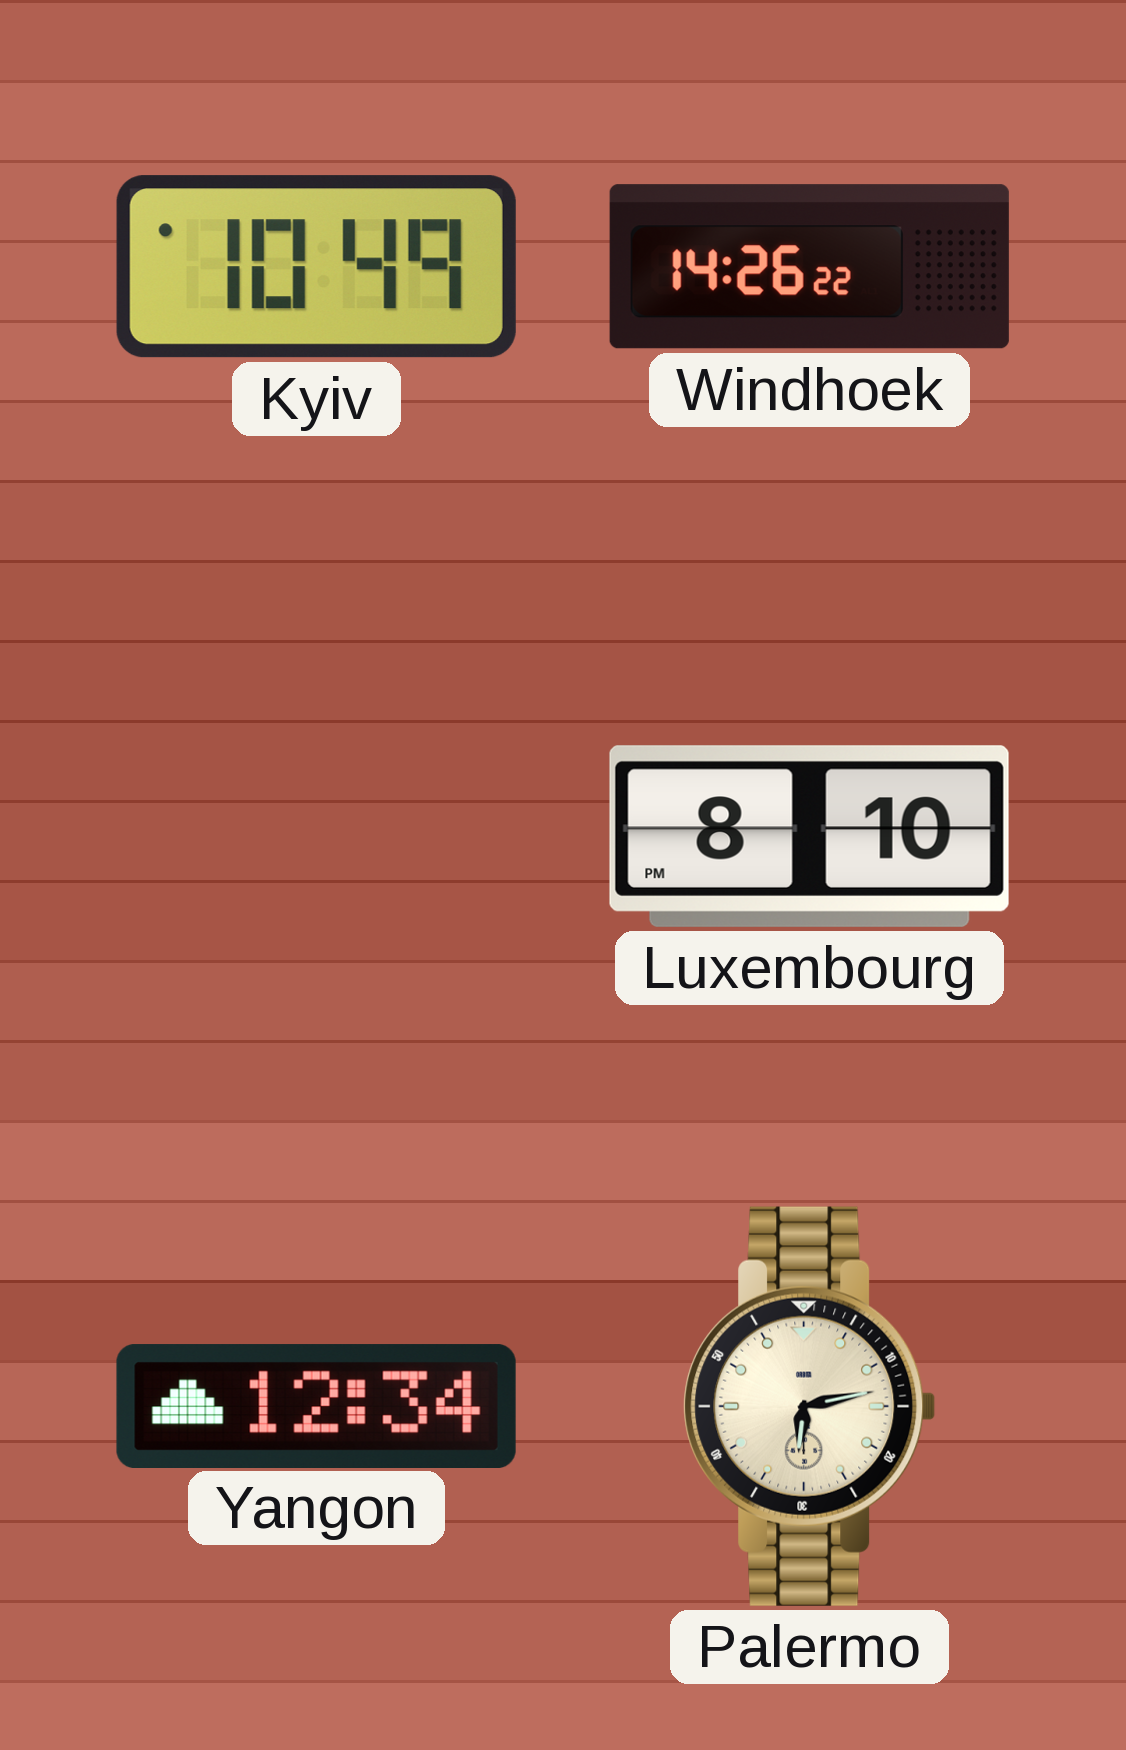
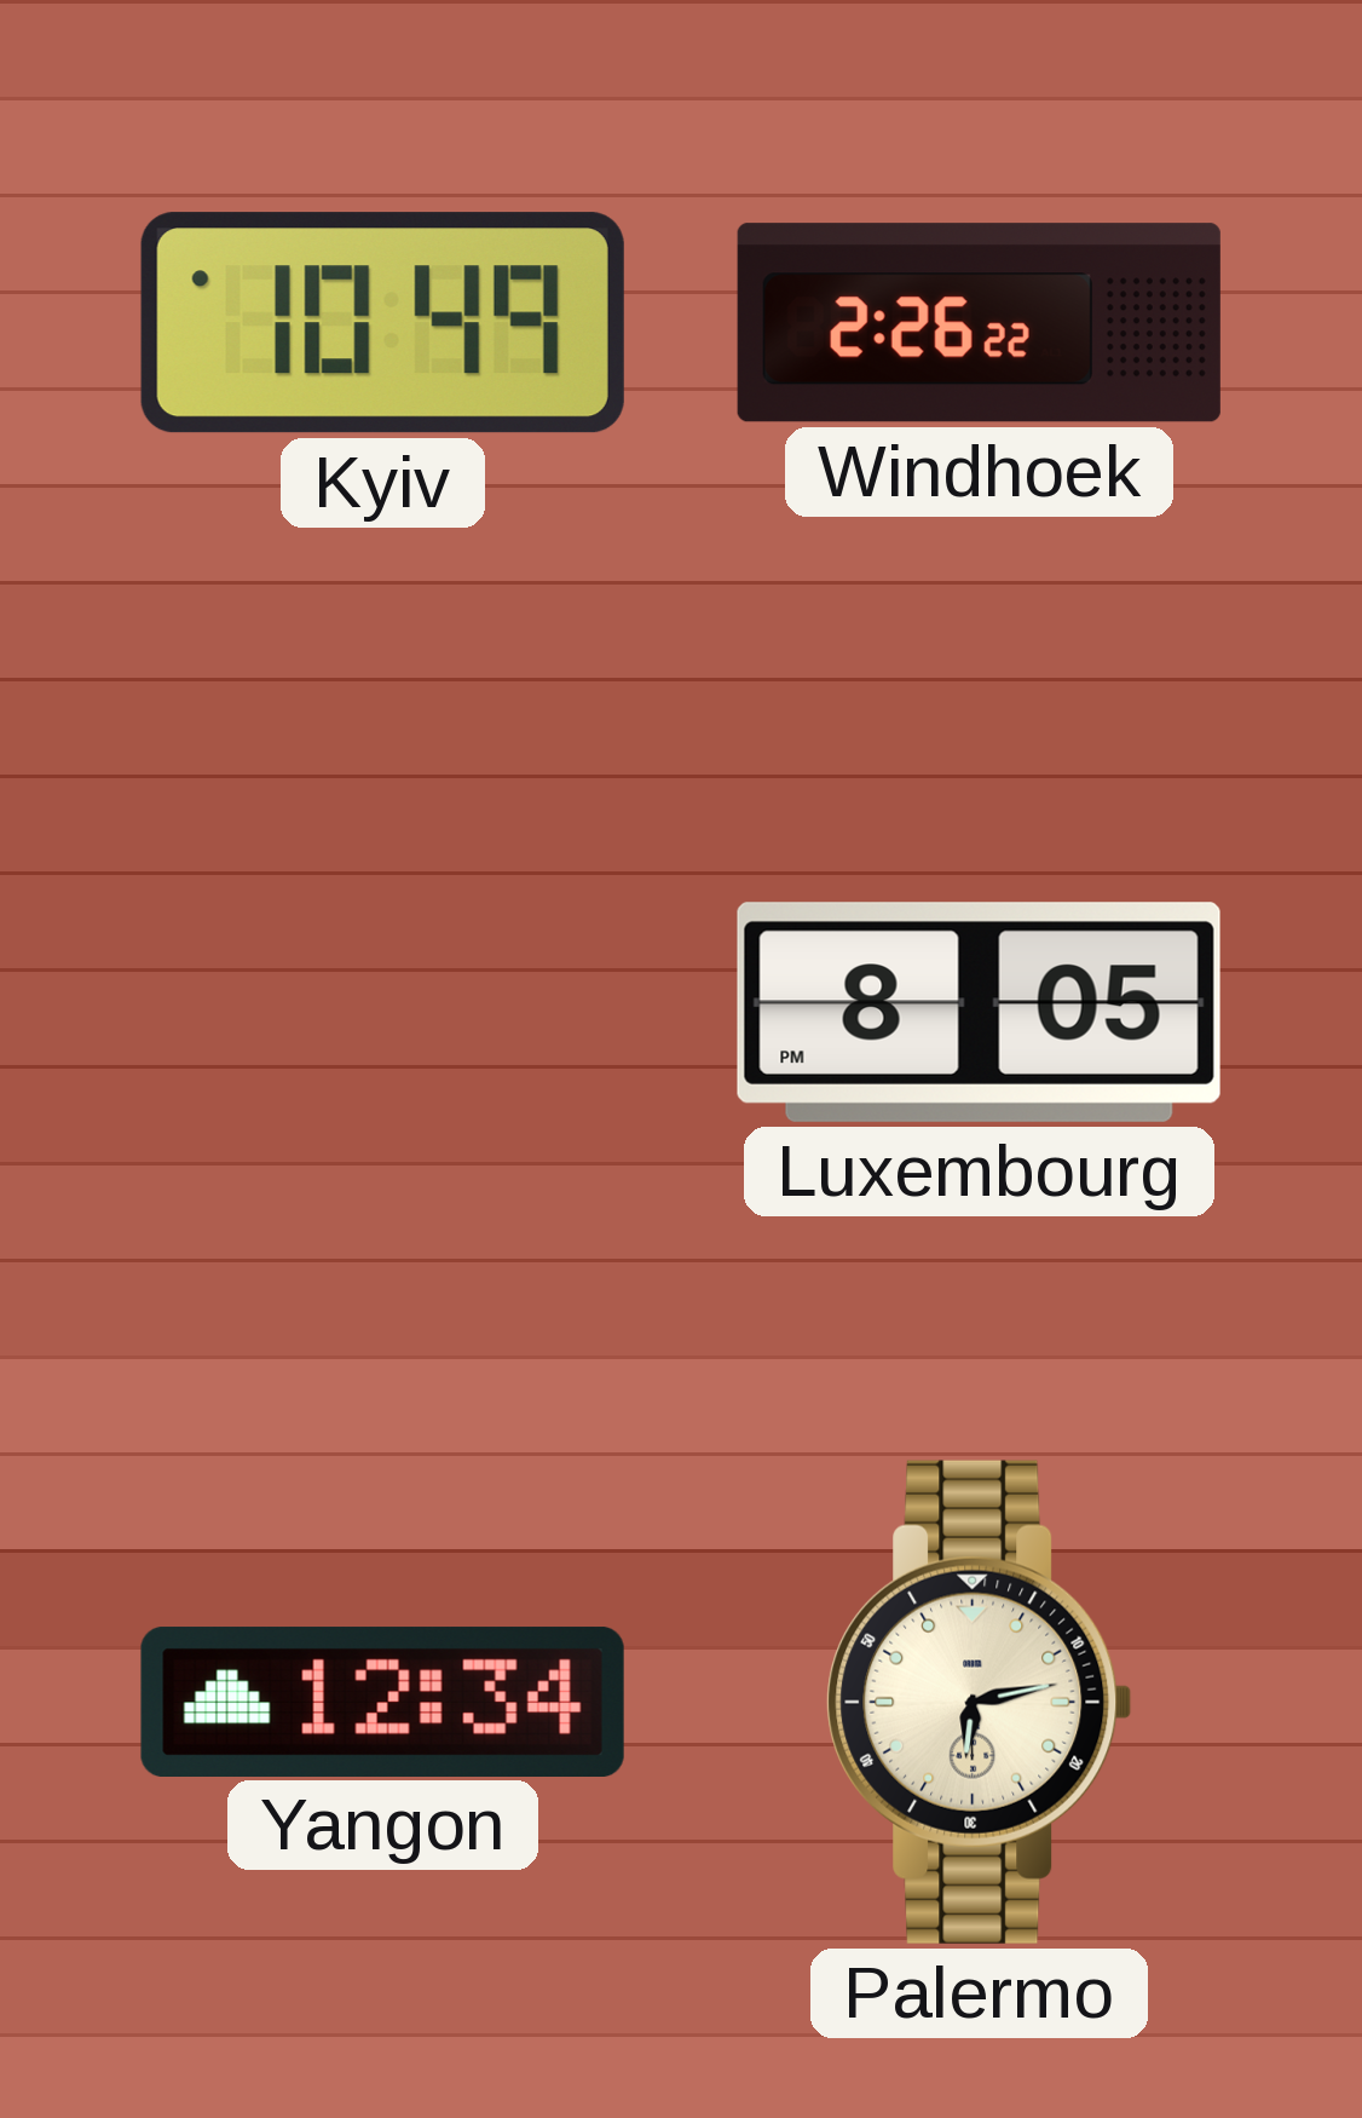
Windhoek: 14:26 -> 2:26
Luxembourg: 8:10 -> 8:05
